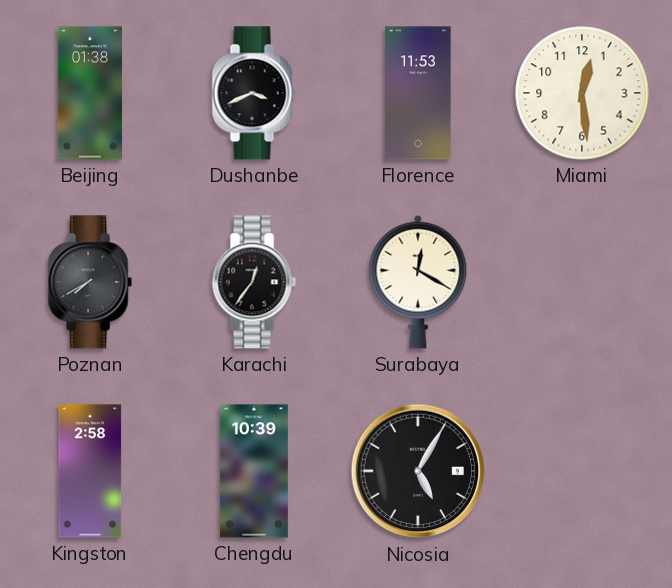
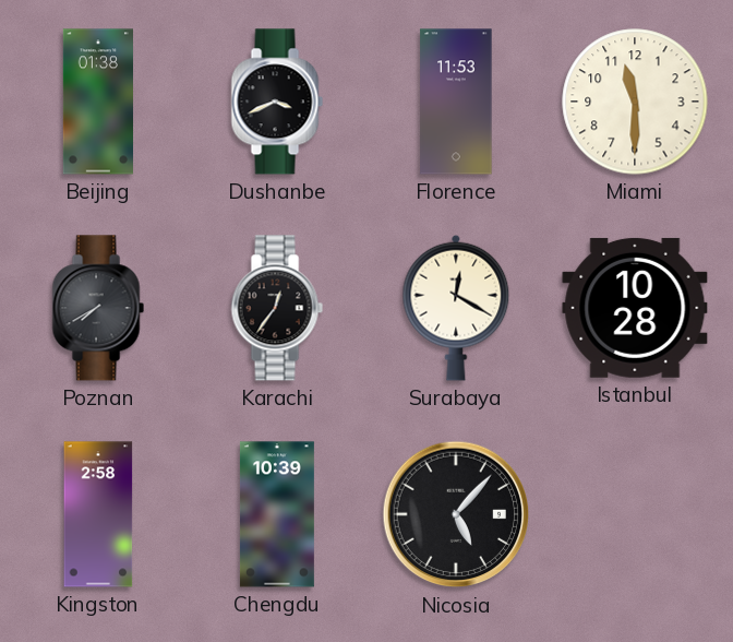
Miami: 12:29 -> 11:30
Istanbul: none -> 10:28
Nicosia: 5:05 -> 5:07
